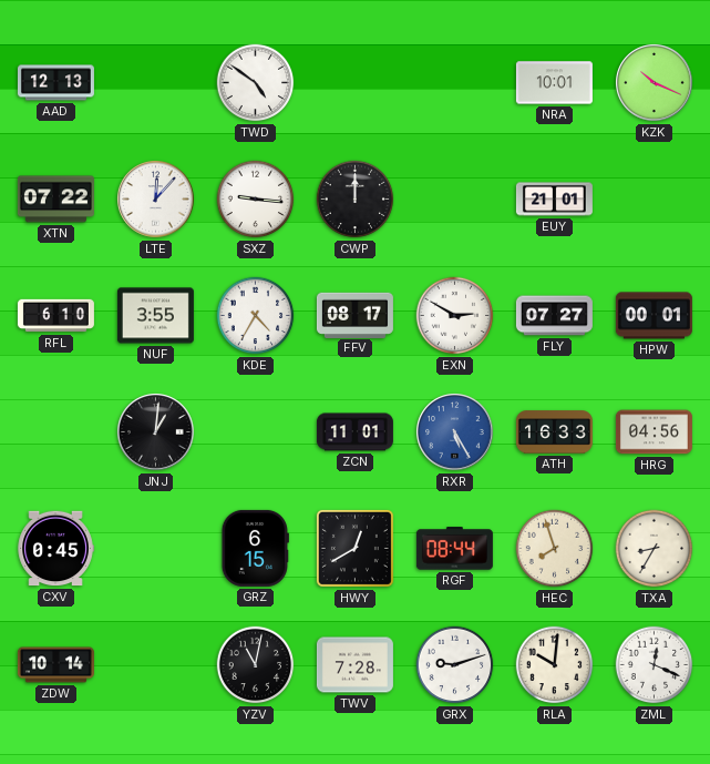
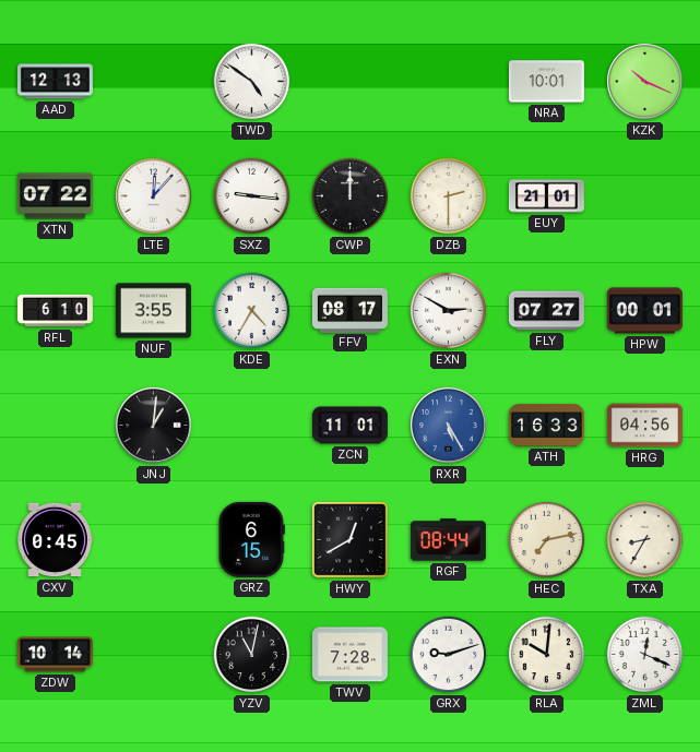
DZB: none -> 2:30
HEC: 7:57 -> 7:13
